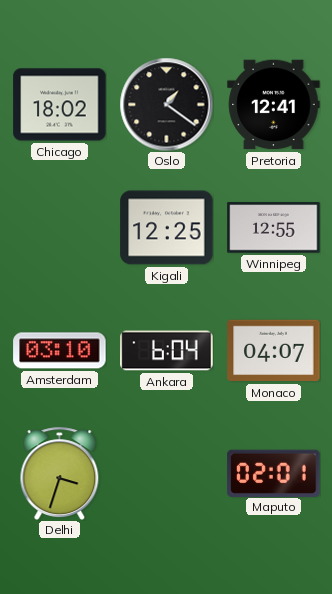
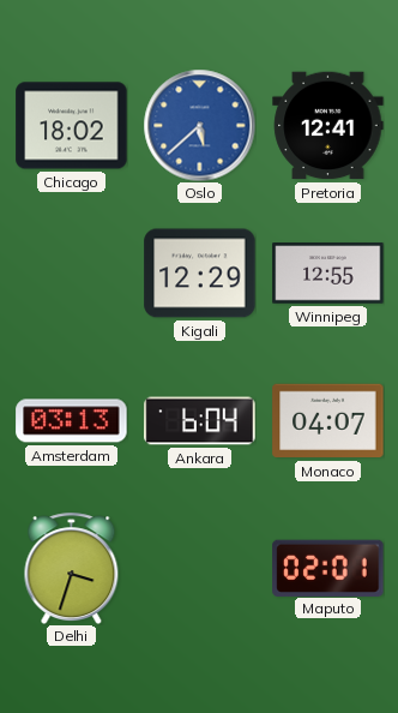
Oslo: 1:21 -> 5:38
Oslo dial: black -> blue
Kigali: 12:25 -> 12:29
Amsterdam: 03:10 -> 03:13
